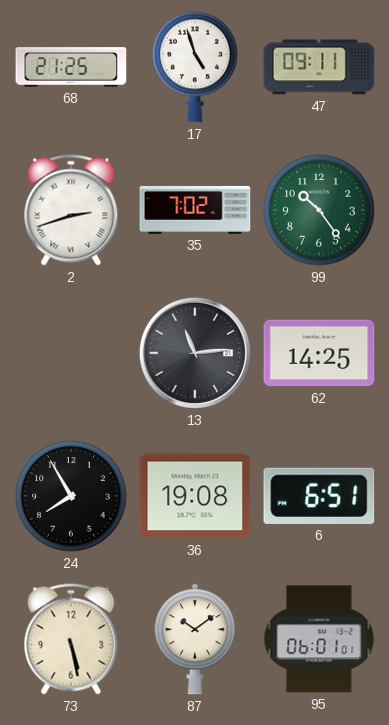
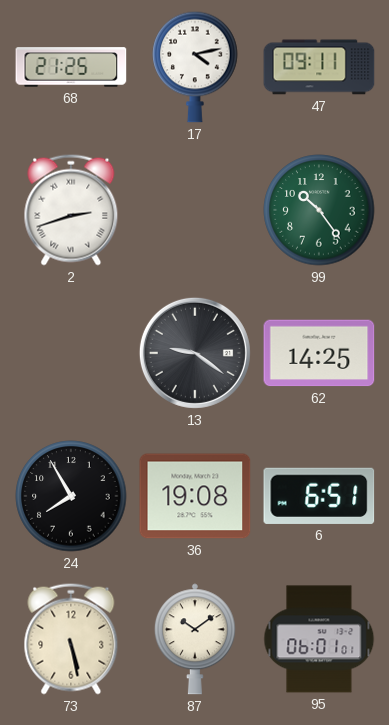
17: 4:57 -> 4:13
35: 7:02 -> none
13: 11:14 -> 9:21
